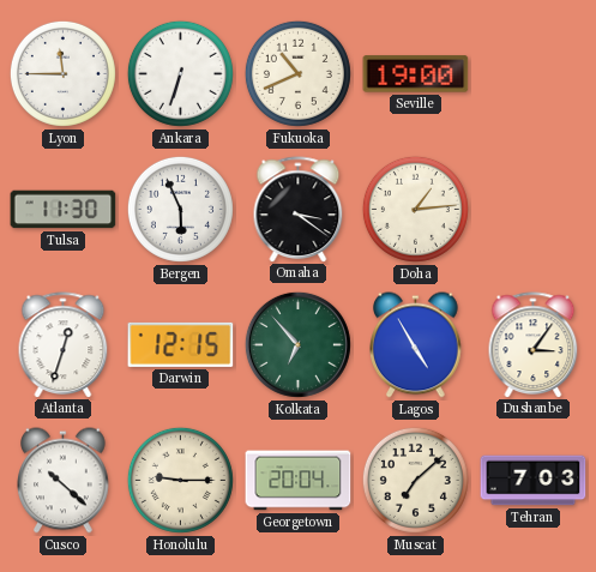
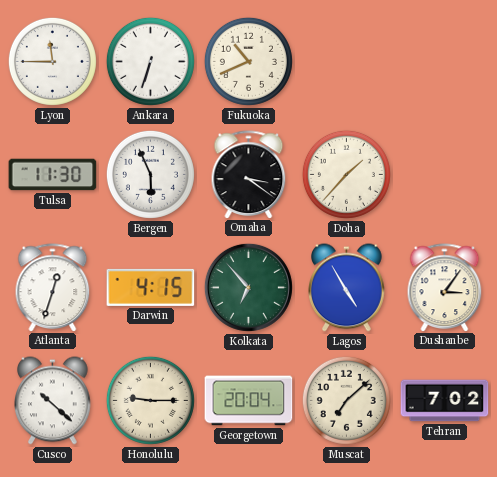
Seville: 19:00 -> none
Doha: 1:14 -> 1:37
Darwin: 12:15 -> 4:15
Tehran: 7:03 -> 7:02
